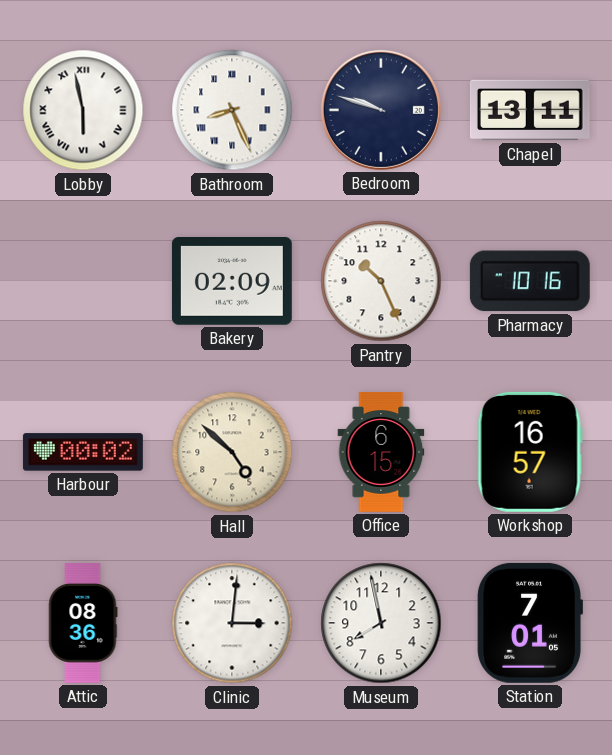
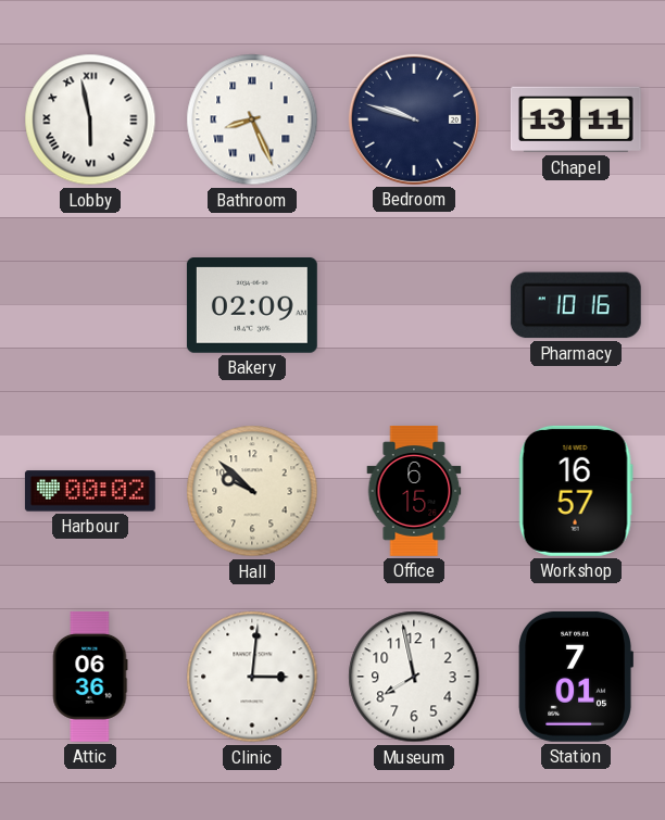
Pantry: 10:26 -> none
Hall: 4:52 -> 9:52
Attic: 08:36 -> 06:36
